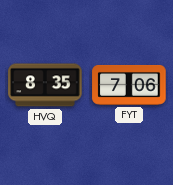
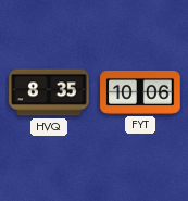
FYT: 7:06 -> 10:06
